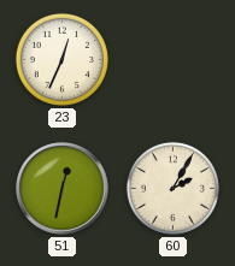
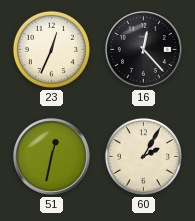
16: none -> 12:23
